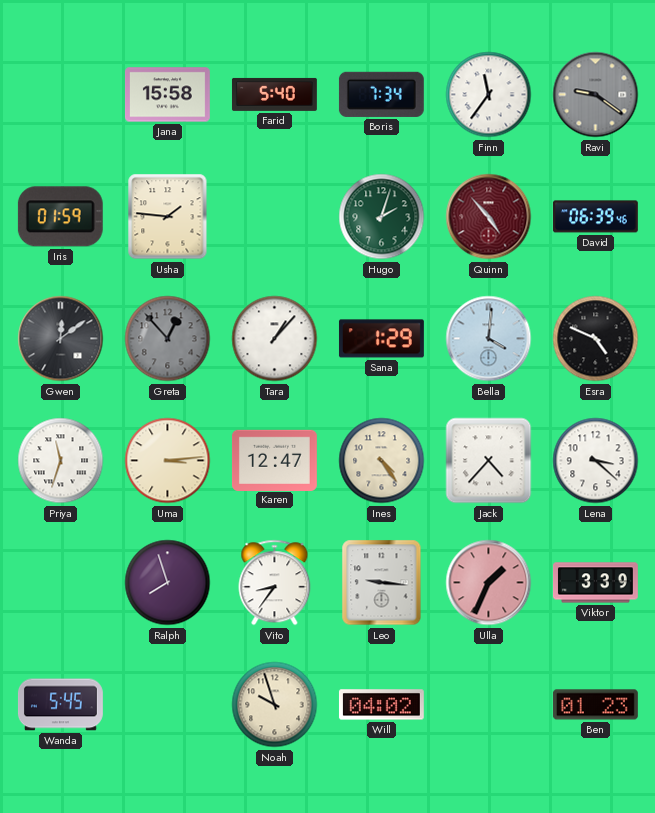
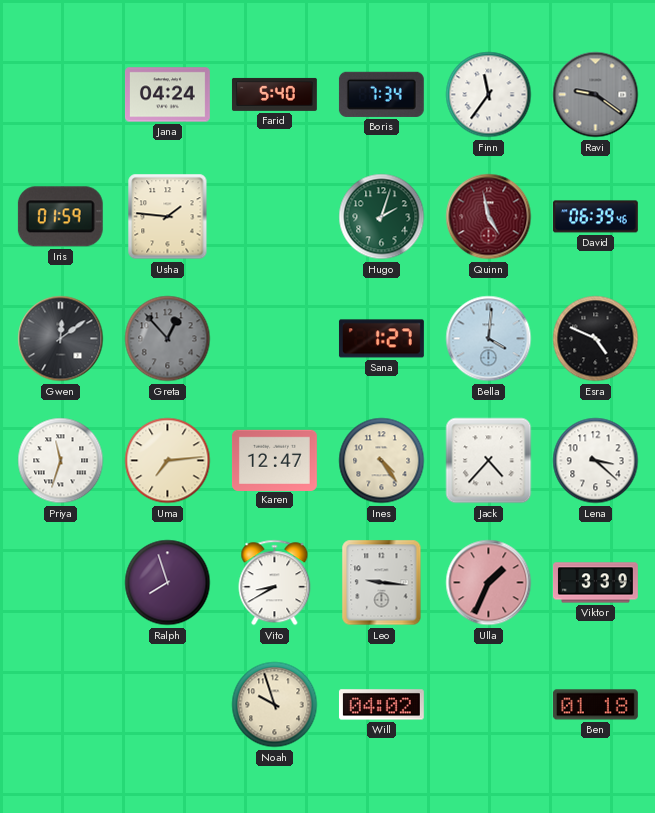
Jana: 15:58 -> 04:24
Quinn: 4:53 -> 4:58
Tara: 1:07 -> none
Sana: 1:29 -> 1:27
Uma: 3:14 -> 7:14
Vito: 8:36 -> 8:40
Wanda: 5:45 -> none
Ben: 01:23 -> 01:18
